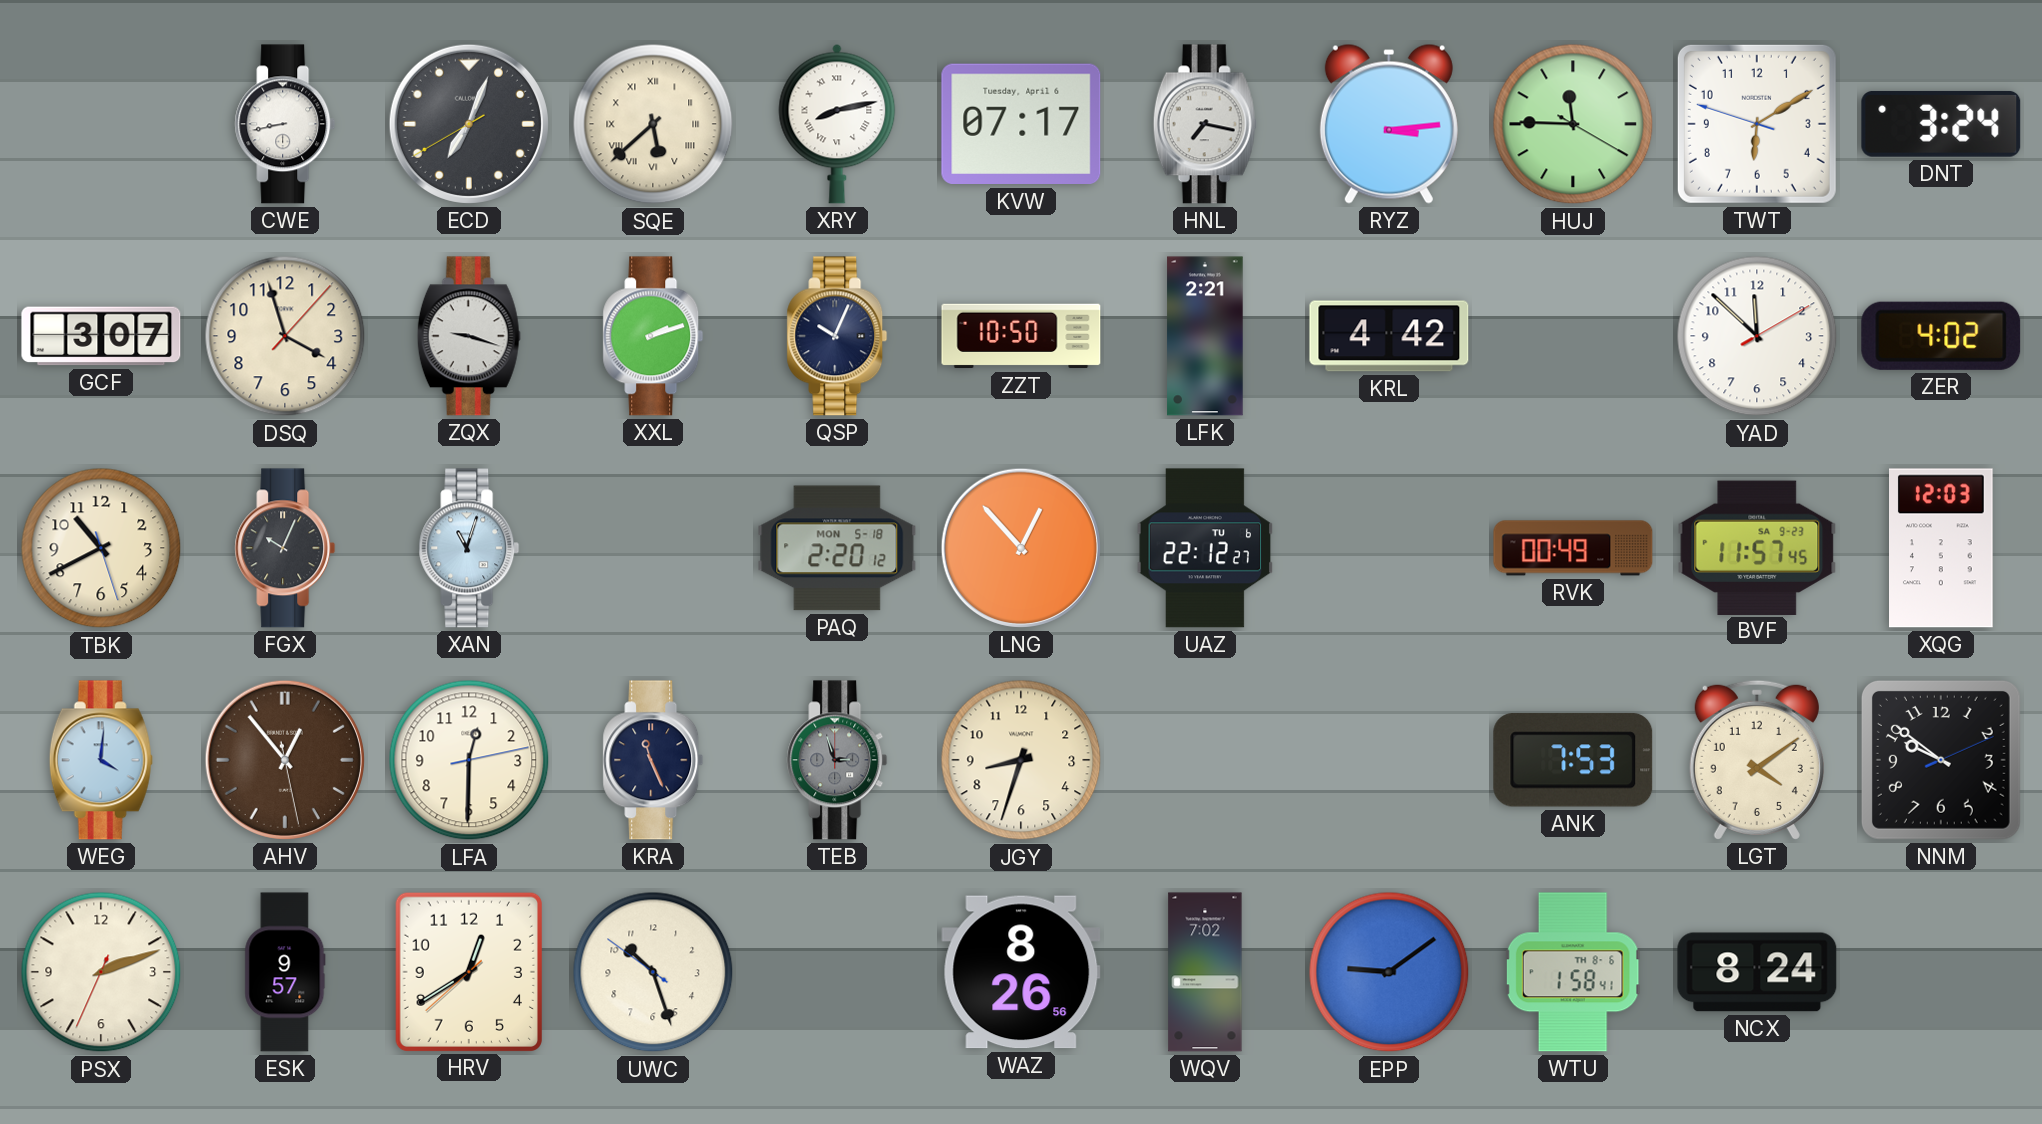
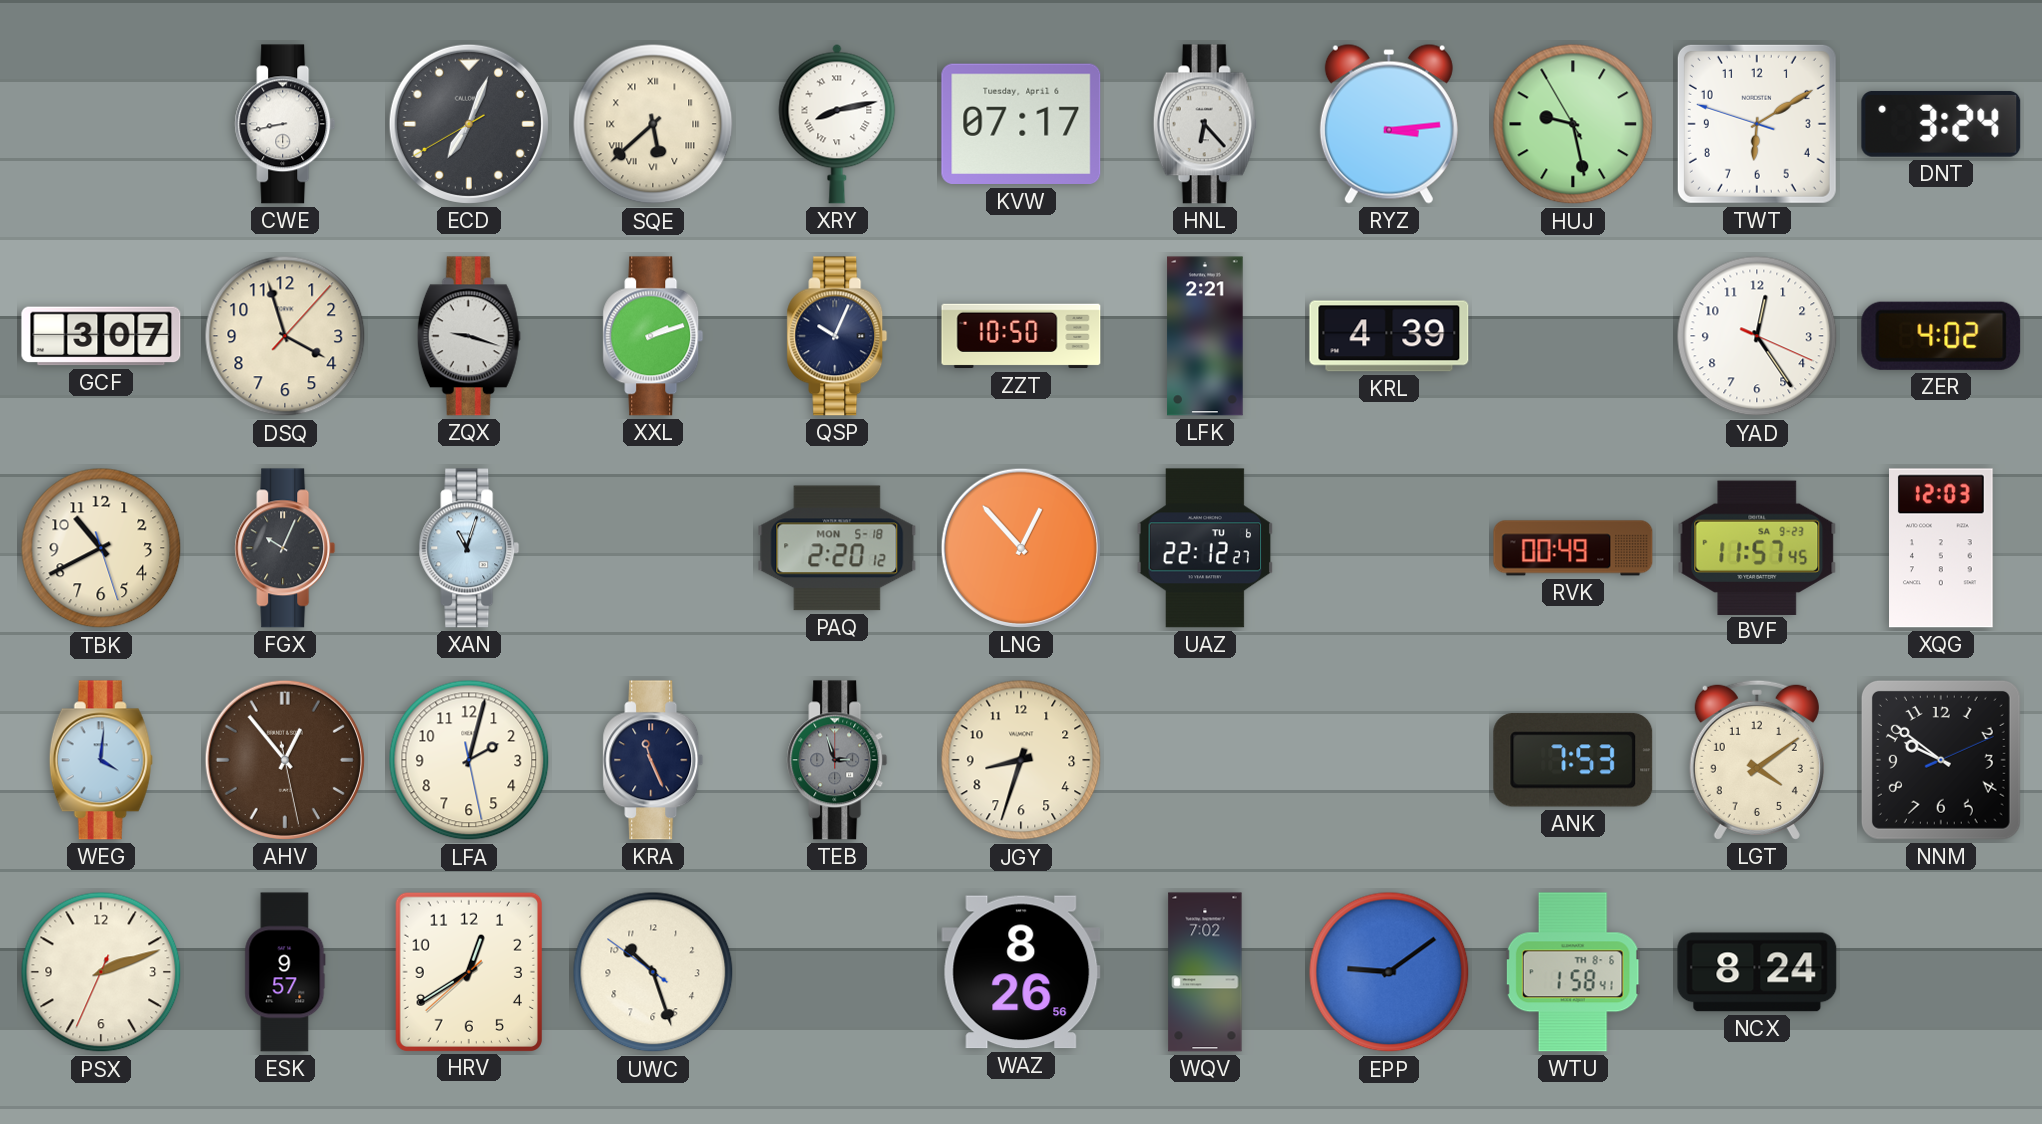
HNL: 7:17 -> 6:23
HUJ: 11:45 -> 9:27
KRL: 4:42 -> 4:39
YAD: 11:52 -> 12:24
LFA: 12:30 -> 2:02
